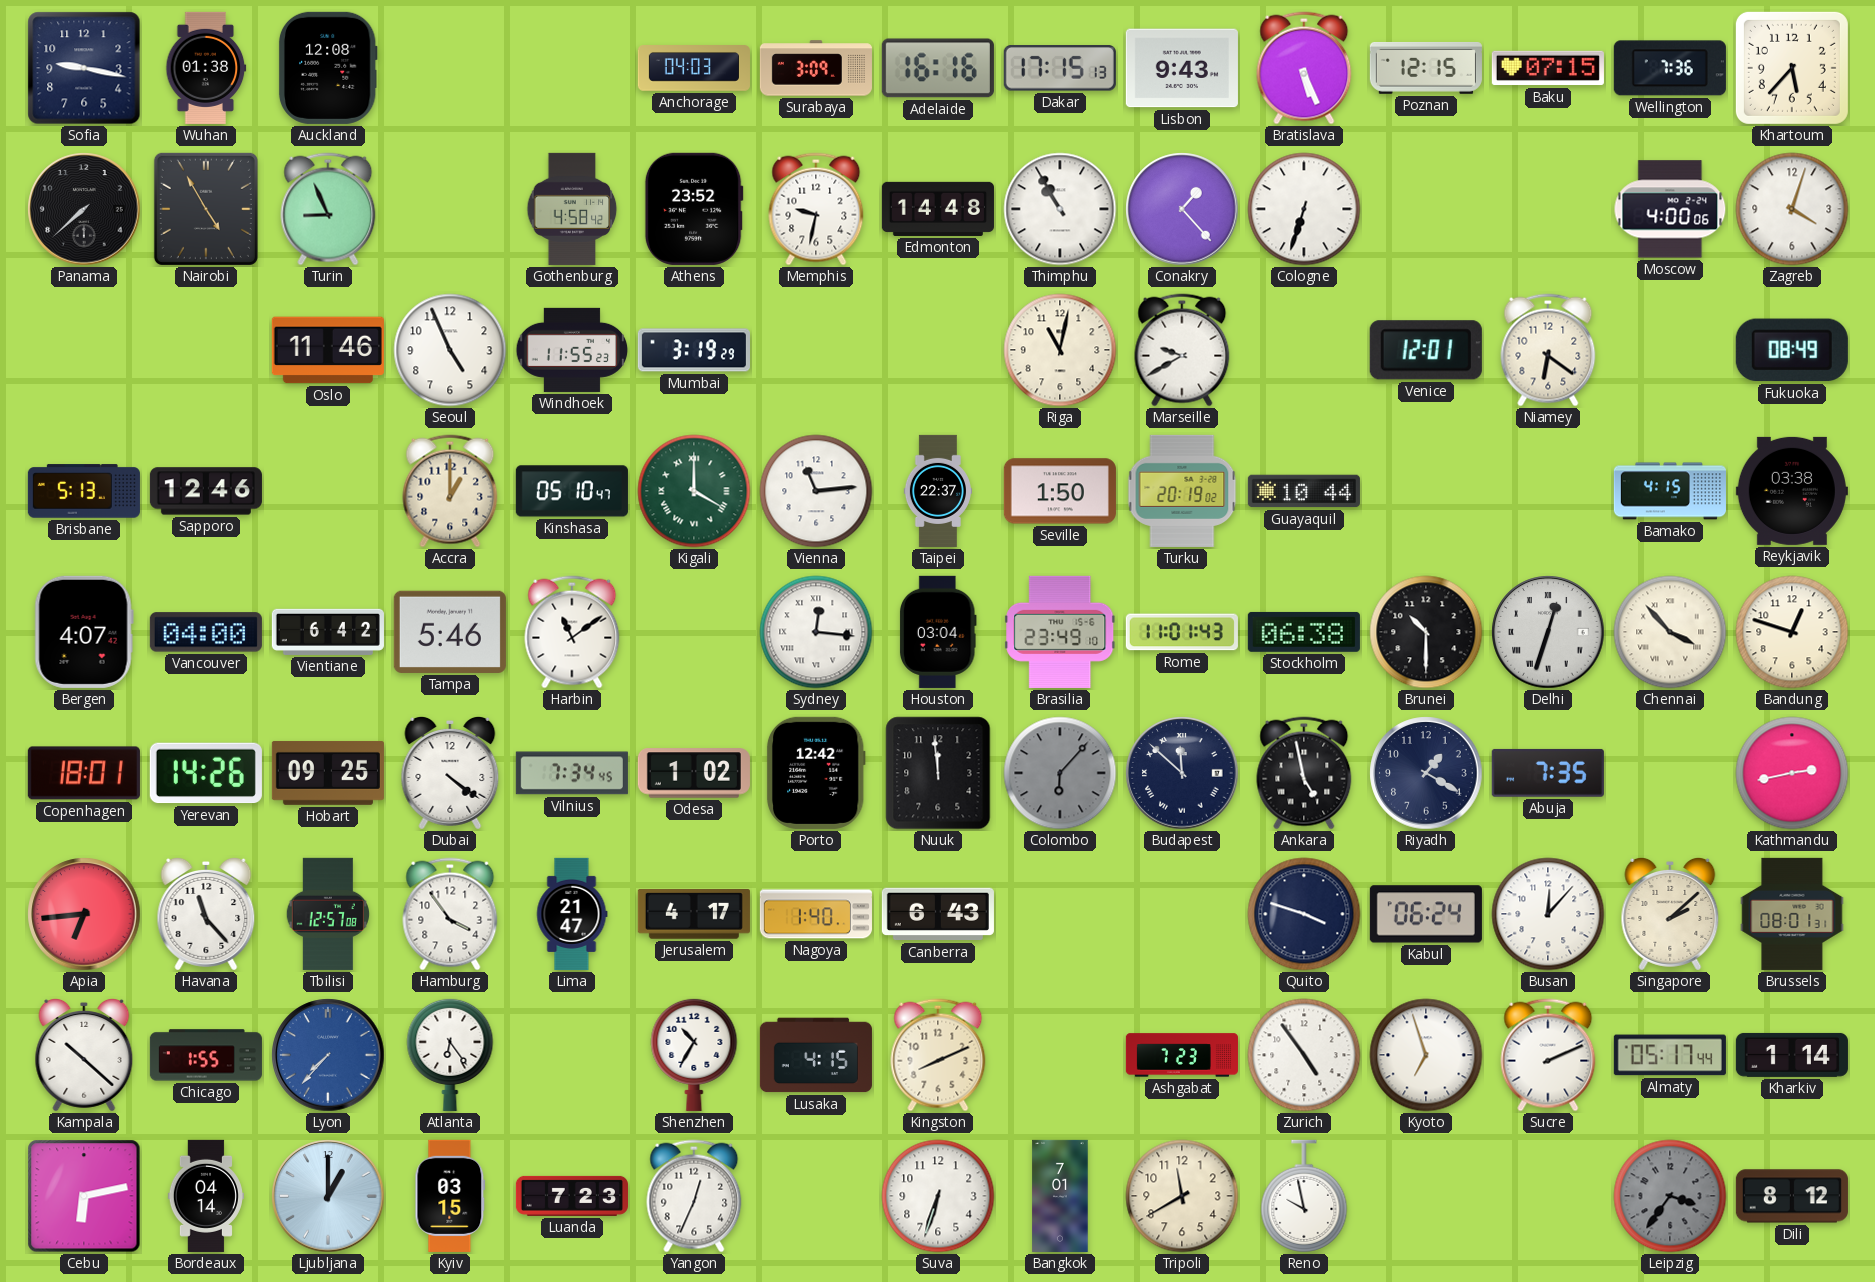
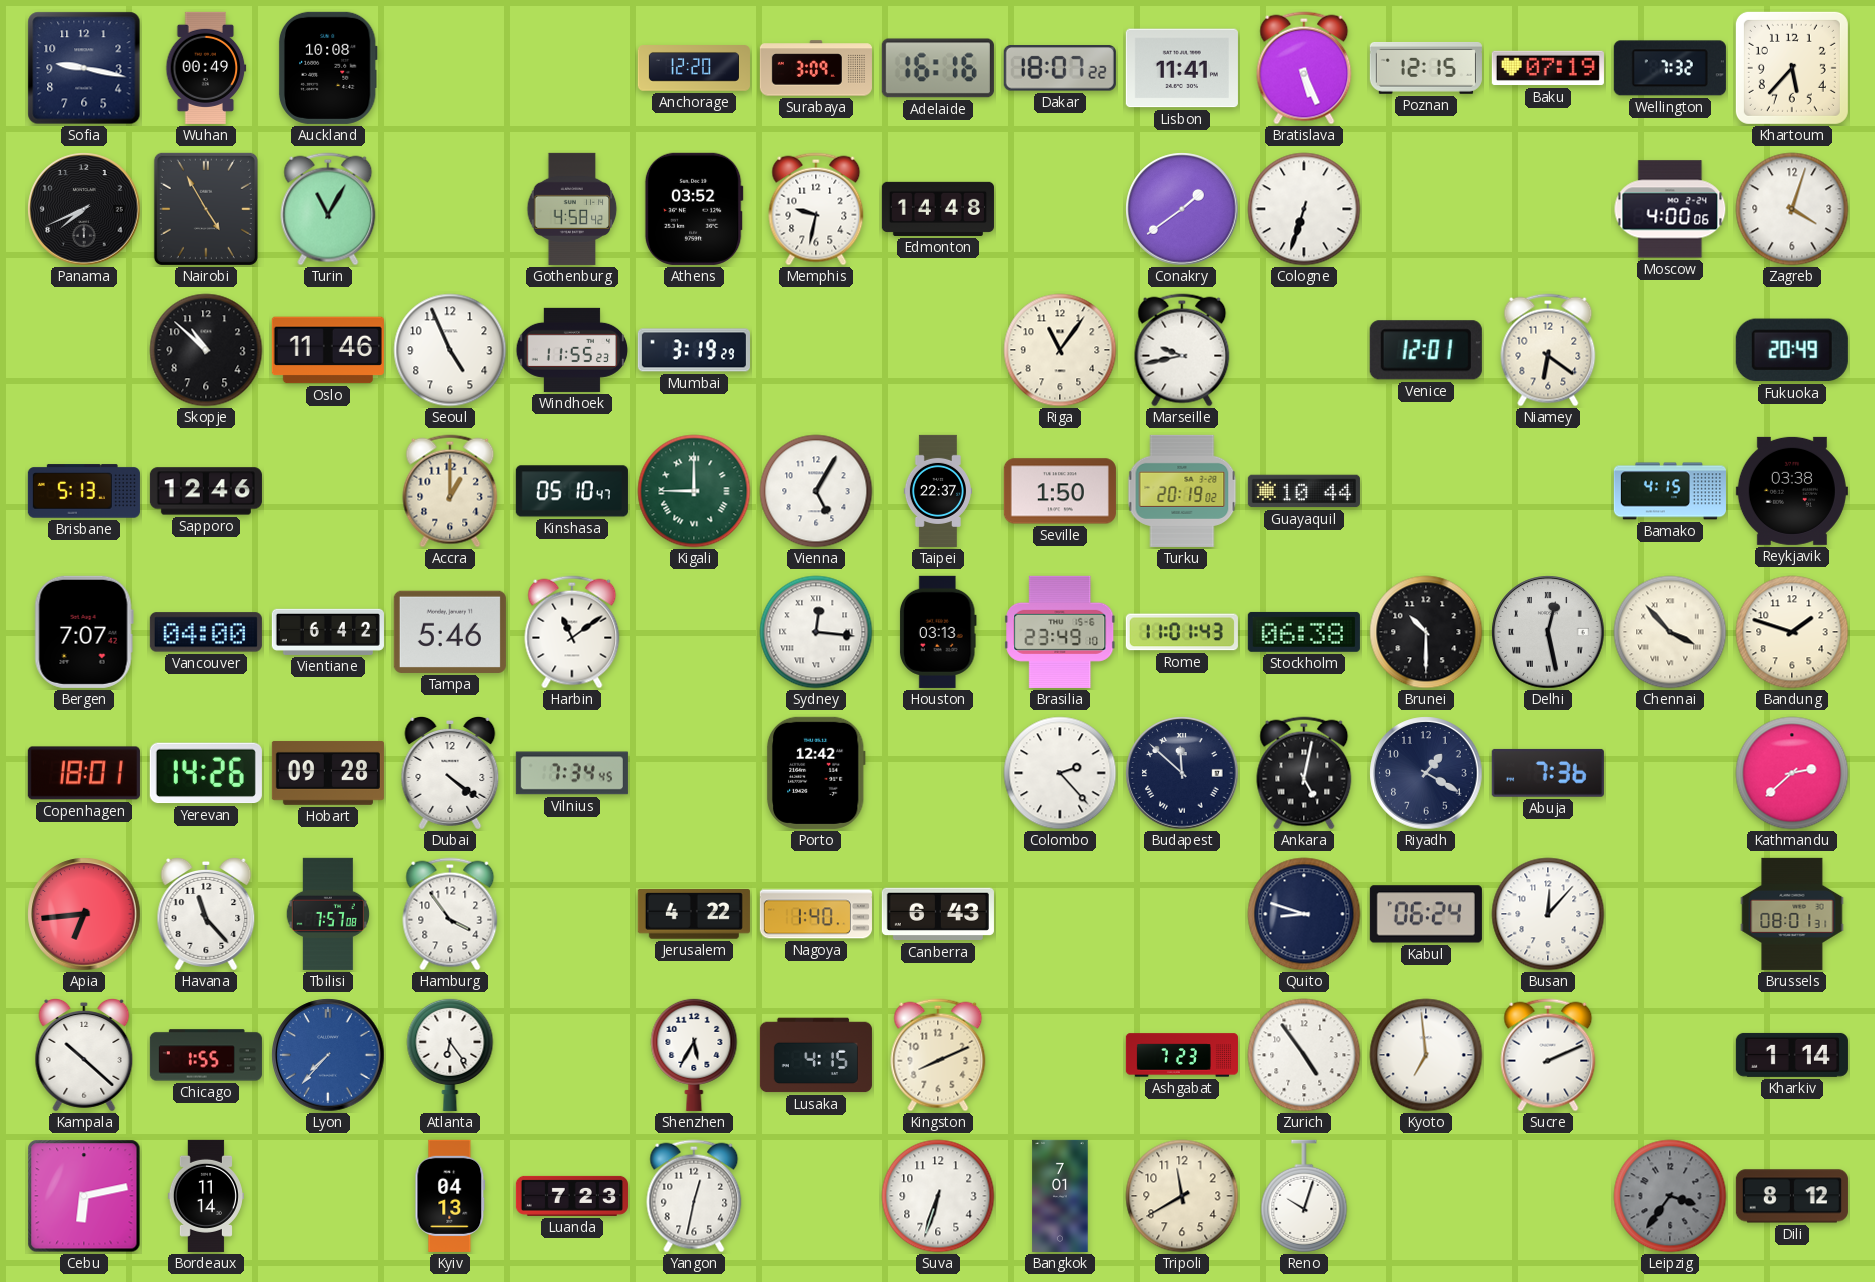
Wuhan: 01:38 -> 00:49
Auckland: 12:08 -> 10:08
Anchorage: 04:03 -> 12:20
Dakar: 17:15 -> 18:07
Lisbon: 9:43 -> 11:41
Baku: 07:15 -> 07:19
Wellington: 7:36 -> 7:32
Panama: 7:38 -> 7:41
Turin: 8:56 -> 11:05
Athens: 23:52 -> 03:52
Thimphu: 10:55 -> none
Conakry: 1:23 -> 1:39
Skopje: none -> 10:52
Riga: 11:02 -> 11:06
Marseille: 9:40 -> 9:43
Fukuoka: 08:49 -> 20:49
Kigali: 4:00 -> 9:00
Vienna: 11:14 -> 5:05
Bergen: 4:07 -> 7:07
Houston: 03:04 -> 03:13
Delhi: 12:33 -> 12:28
Bandung: 12:48 -> 1:48
Hobart: 09:25 -> 09:28
Odesa: 1:02 -> none
Nuuk: 11:59 -> none
Colombo: 6:07 -> 2:23
Colombo dial: grey -> white
Ankara: 4:58 -> 5:02
Abuja: 7:35 -> 7:36
Kathmandu: 2:43 -> 2:38
Tbilisi: 12:57 -> 7:57
Lima: 21:47 -> none
Jerusalem: 4:17 -> 4:22
Quito: 3:48 -> 8:48
Singapore: 2:08 -> none
Shenzhen: 10:35 -> 5:35
Kyoto: 6:57 -> 6:59
Almaty: 05:17 -> none
Bordeaux: 04:14 -> 11:14
Ljubljana: 1:00 -> none
Kyiv: 03:15 -> 04:13
Yangon: 12:34 -> 12:32
Reno: 9:58 -> 10:03
